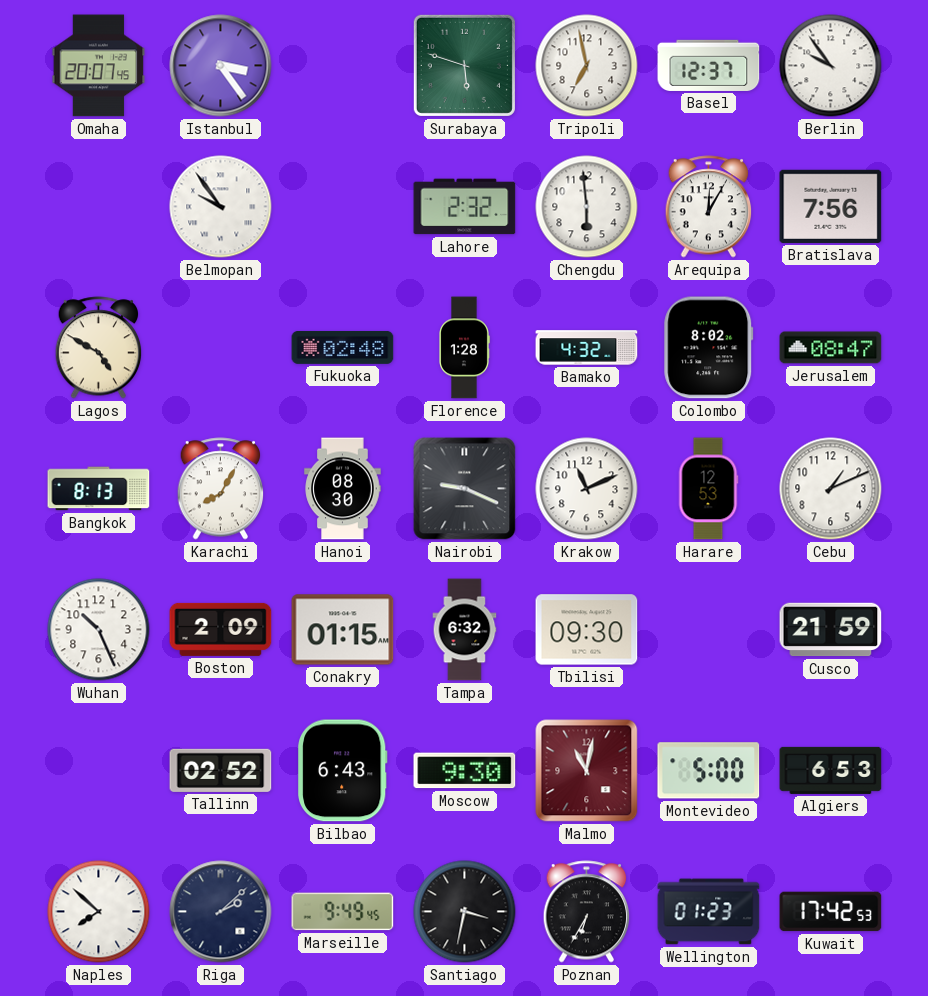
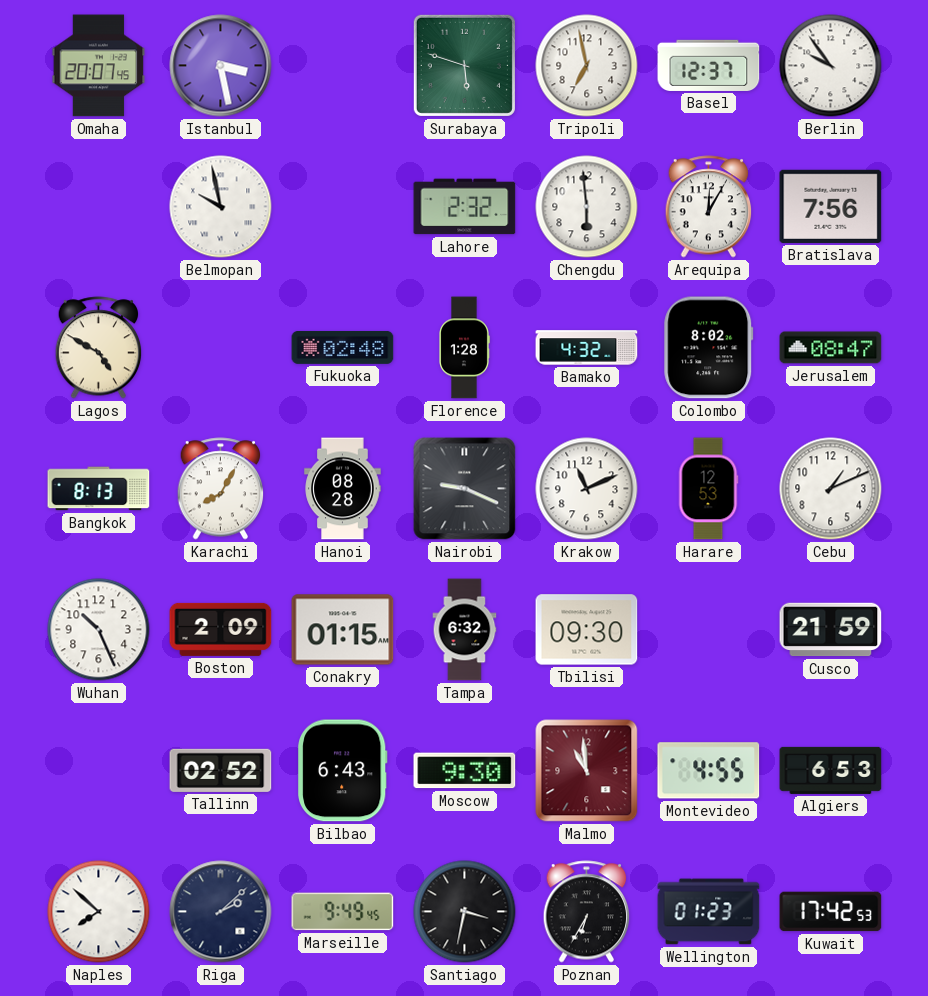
Istanbul: 3:24 -> 3:28
Belmopan: 9:54 -> 9:58
Hanoi: 08:30 -> 08:28
Malmo: 11:02 -> 10:59
Montevideo: 5:00 -> 4:55
